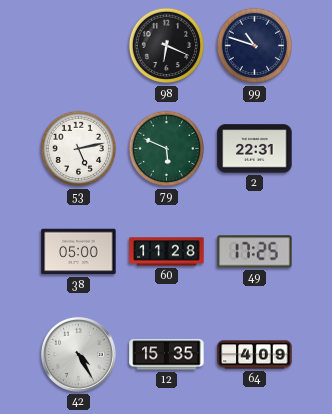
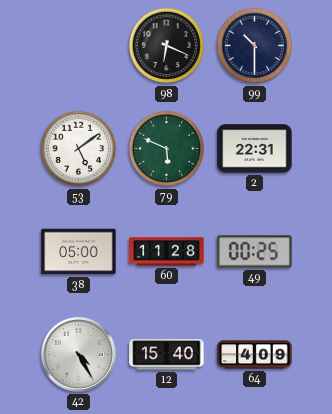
99: 10:48 -> 10:30
53: 5:13 -> 5:09
49: 17:25 -> 00:25
12: 15:35 -> 15:40
